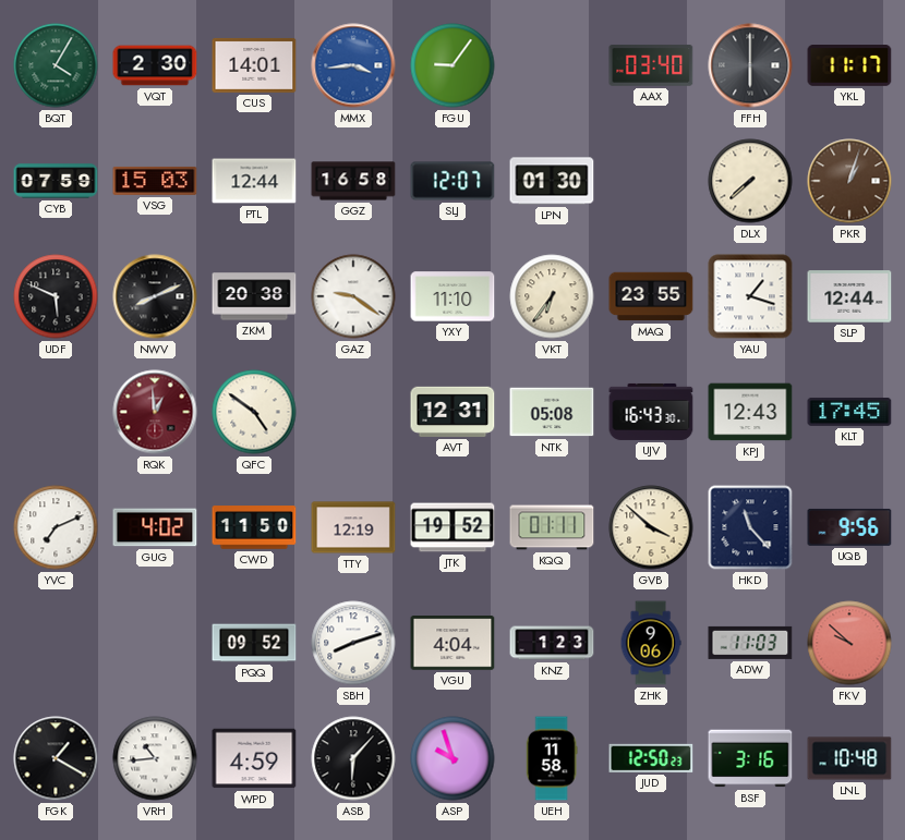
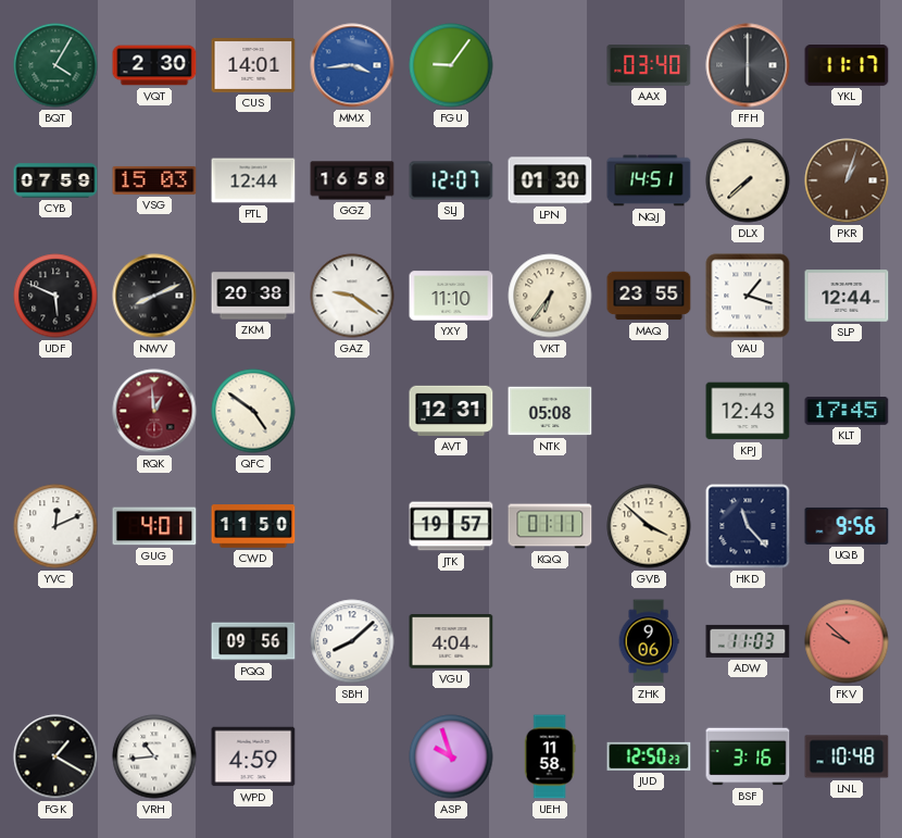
NQJ: none -> 14:51
UJV: 16:43 -> none
YVC: 7:11 -> 12:11
GUG: 4:02 -> 4:01
TTY: 12:19 -> none
JTK: 19:52 -> 19:57
PQQ: 09:52 -> 09:56
SBH: 8:12 -> 8:08
KNZ: 1:23 -> none
ASB: 6:07 -> none
